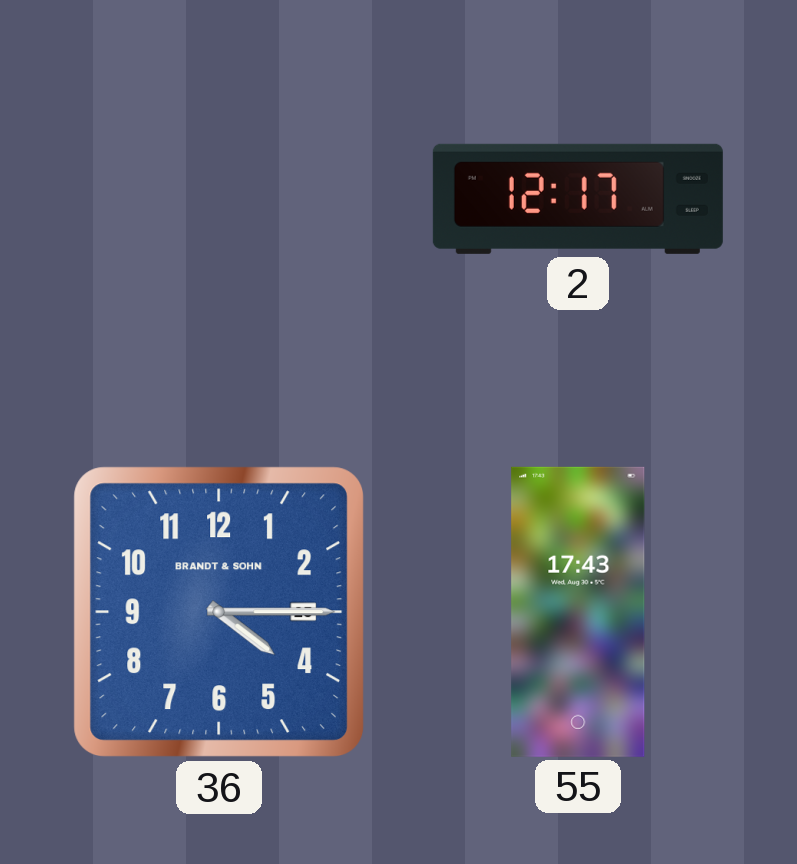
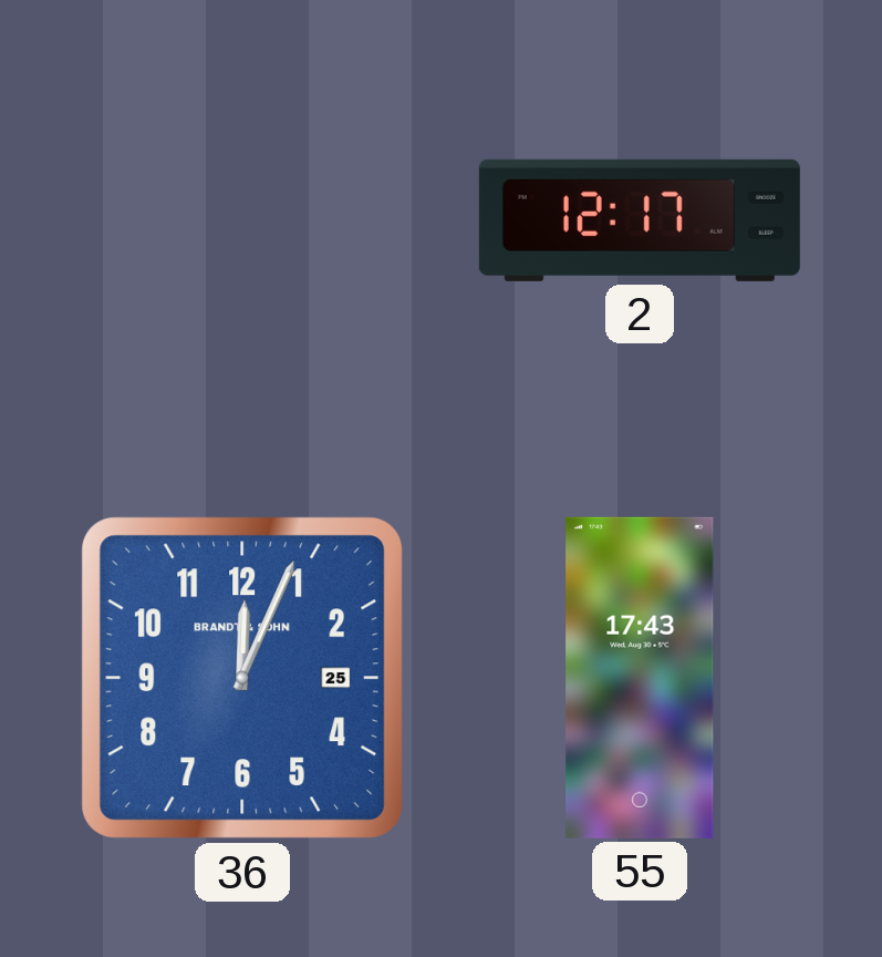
36: 4:15 -> 12:04
